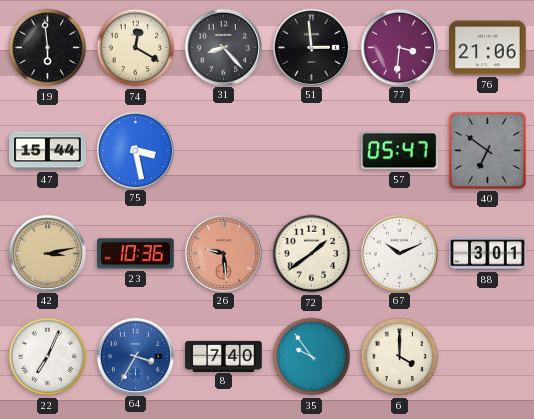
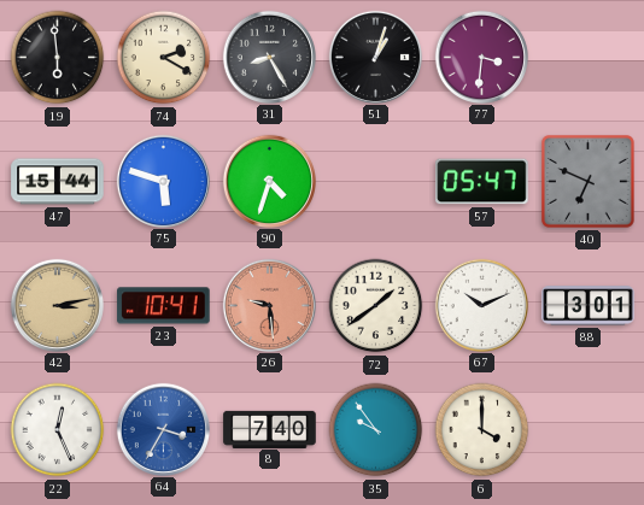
74: 12:20 -> 2:20
31: 8:23 -> 8:25
51: 2:59 -> 1:03
76: 21:06 -> none
75: 3:28 -> 5:48
90: none -> 4:33
40: 6:51 -> 6:49
23: 10:36 -> 10:41
22: 7:04 -> 12:26
